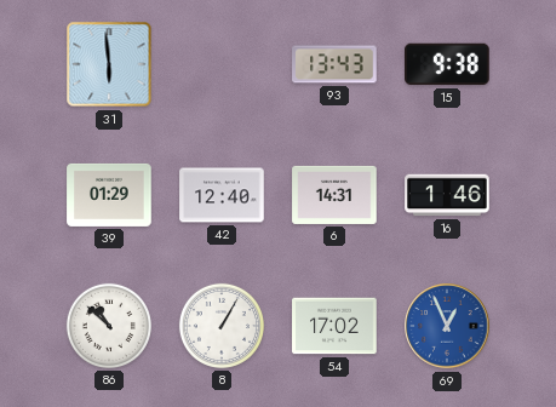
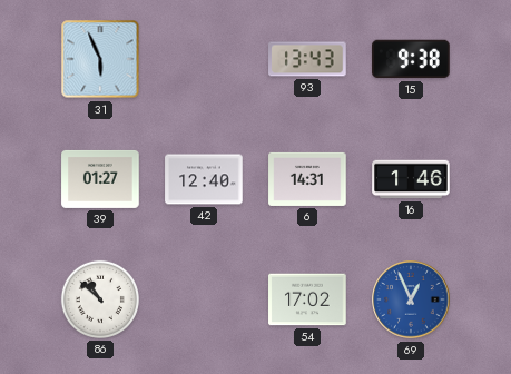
31: 5:59 -> 5:56
39: 01:29 -> 01:27
8: 1:05 -> none
